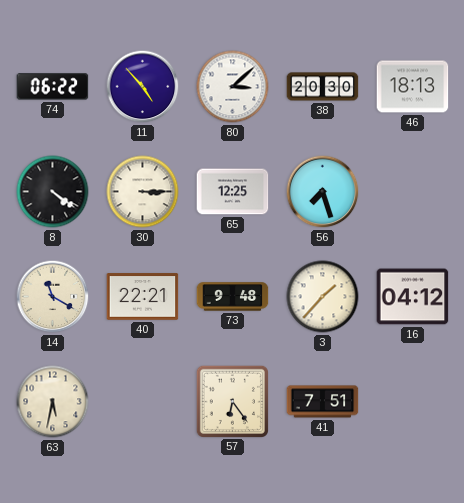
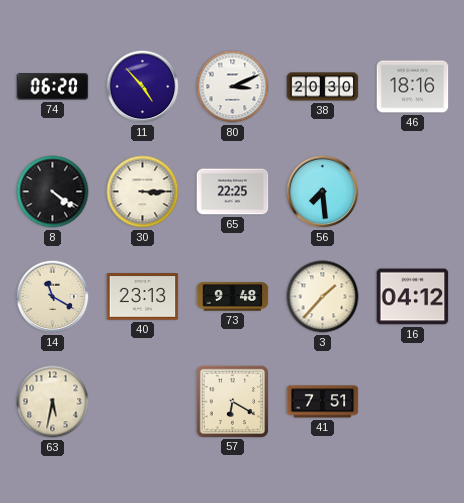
74: 06:22 -> 06:20
80: 3:08 -> 3:11
46: 18:13 -> 18:16
65: 12:25 -> 22:25
56: 7:27 -> 7:29
40: 22:21 -> 23:13
57: 6:24 -> 6:20
